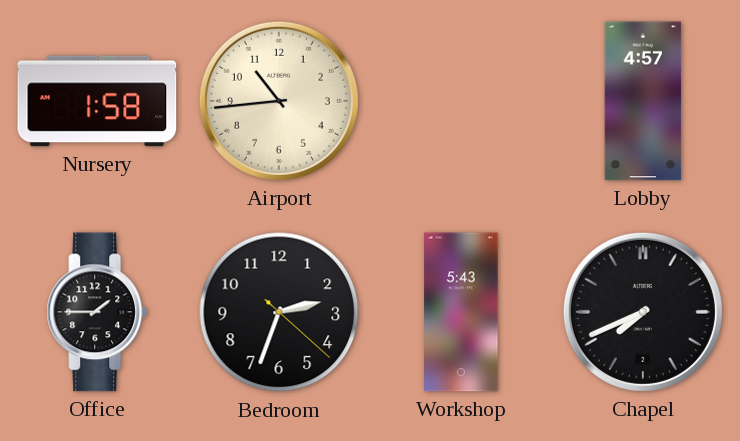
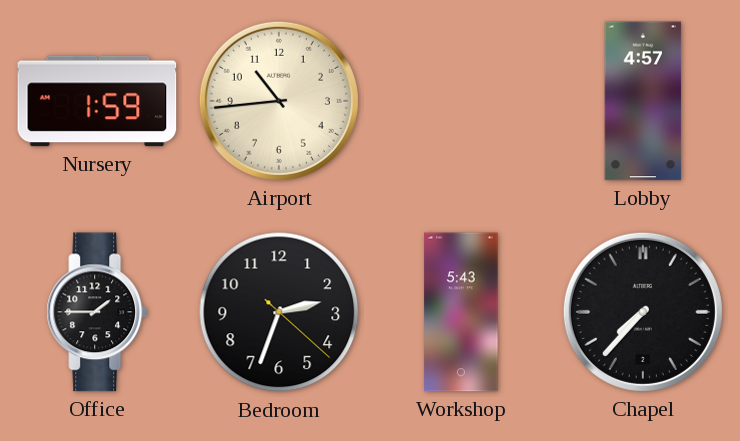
Nursery: 1:58 -> 1:59
Chapel: 7:41 -> 7:37
